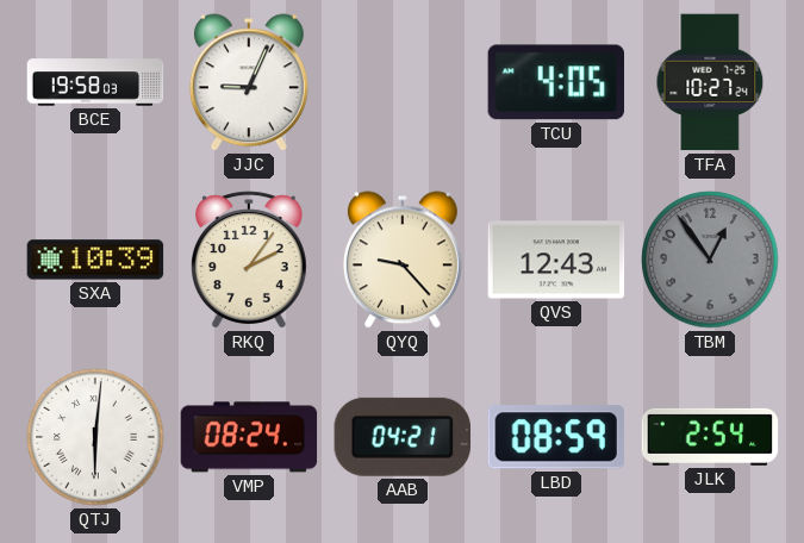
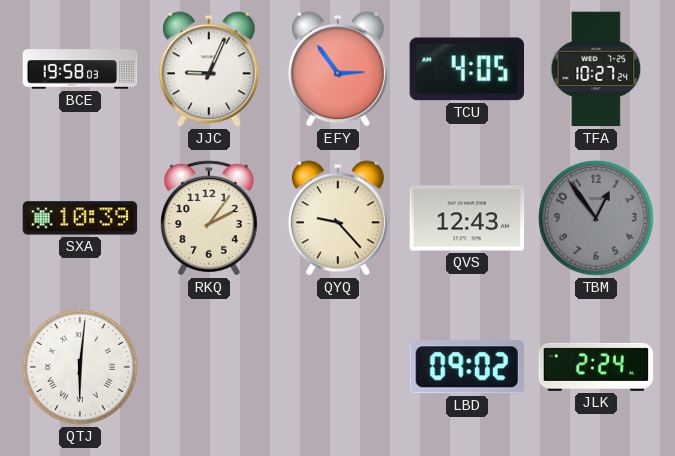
EFY: none -> 2:54
VMP: 08:24 -> none
AAB: 04:21 -> none
LBD: 08:59 -> 09:02
JLK: 2:54 -> 2:24
